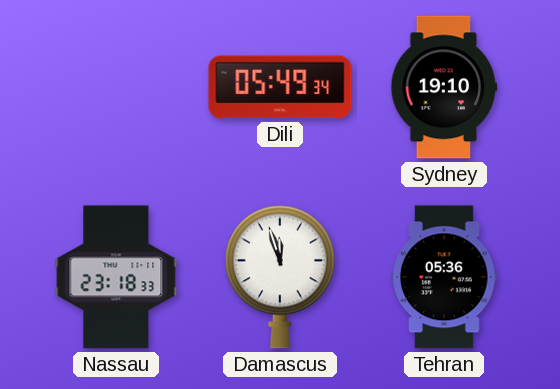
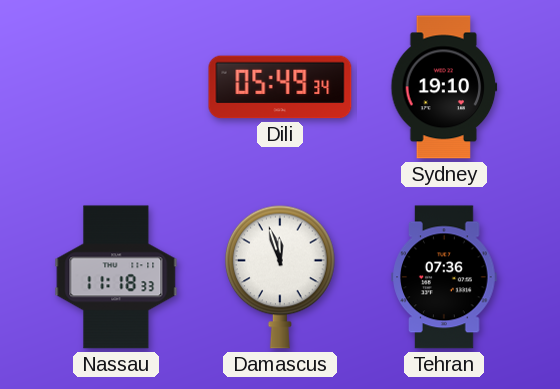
Nassau: 23:18 -> 11:18
Tehran: 05:36 -> 07:36
